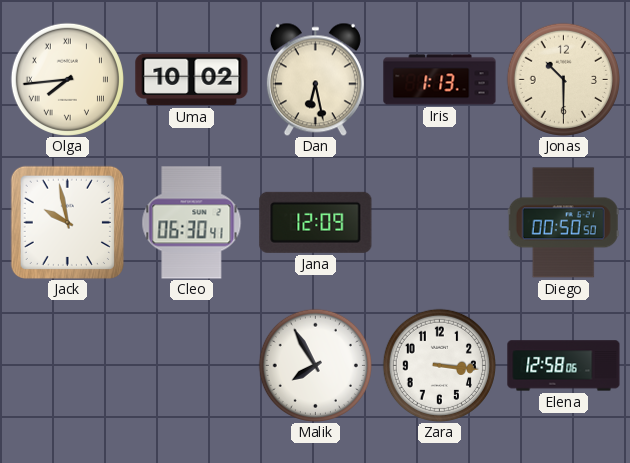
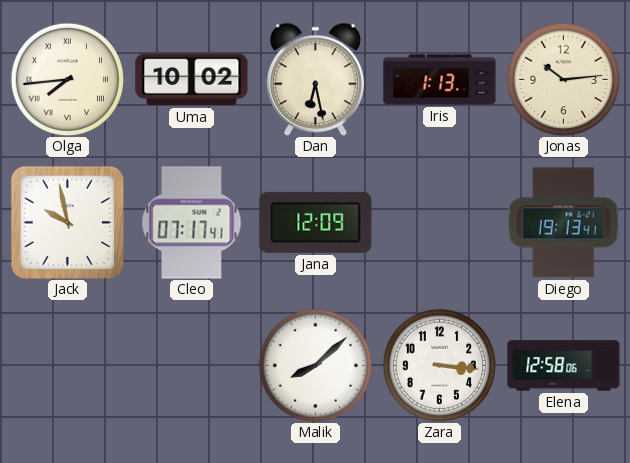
Jonas: 10:30 -> 10:14
Cleo: 06:30 -> 07:17
Diego: 00:50 -> 19:13
Malik: 7:55 -> 8:08
